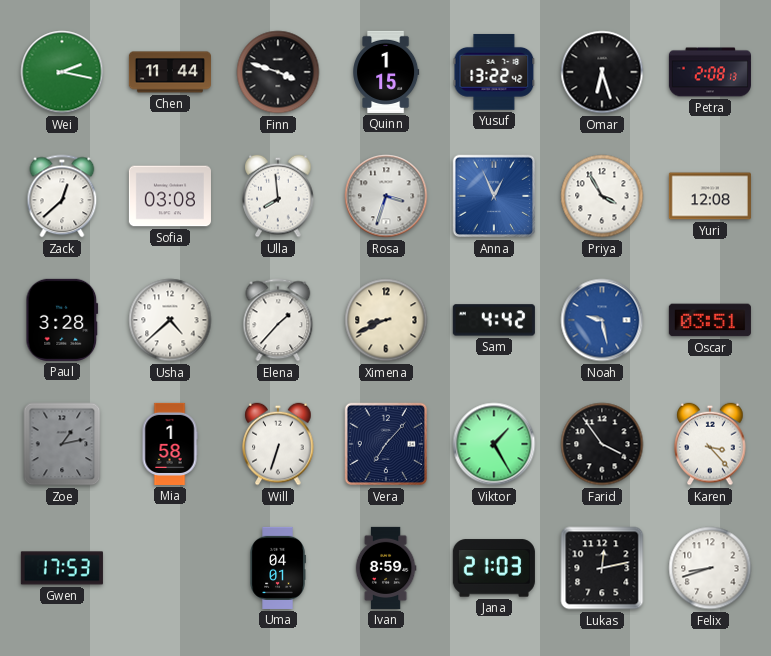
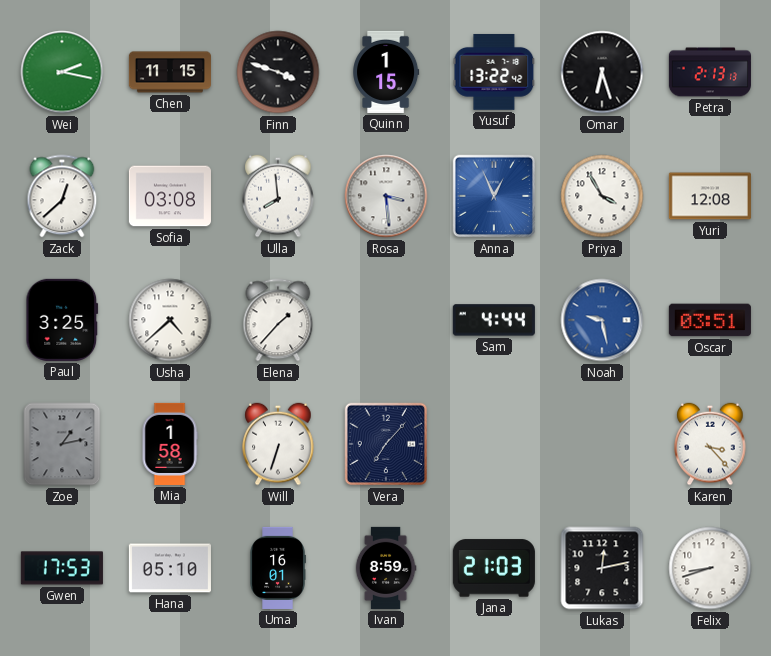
Chen: 11:44 -> 11:15
Petra: 2:08 -> 2:13
Rosa: 3:33 -> 3:29
Paul: 3:28 -> 3:25
Ximena: 8:41 -> none
Sam: 4:42 -> 4:44
Viktor: 1:25 -> none
Farid: 3:54 -> none
Hana: none -> 05:10
Uma: 04:01 -> 16:01
